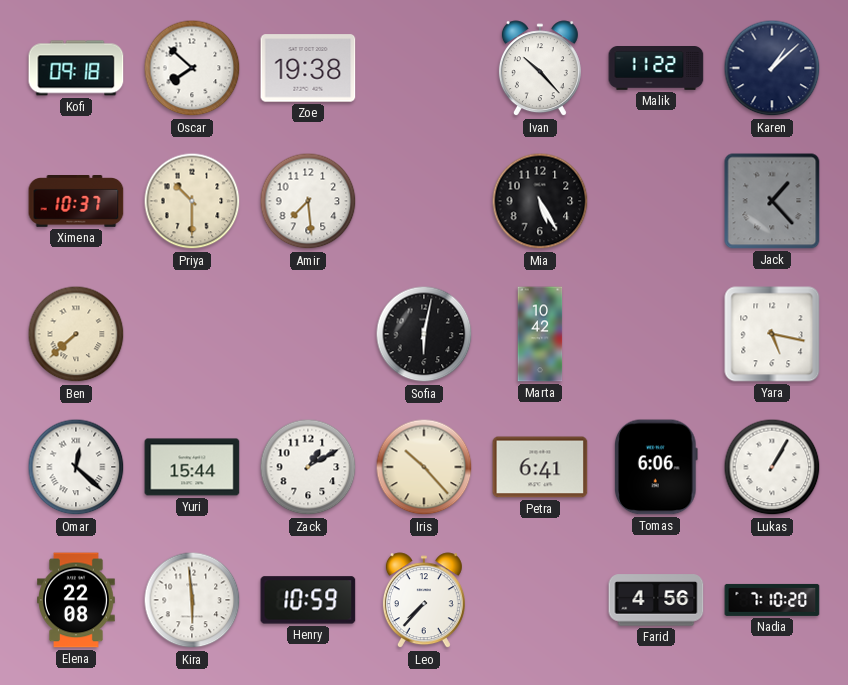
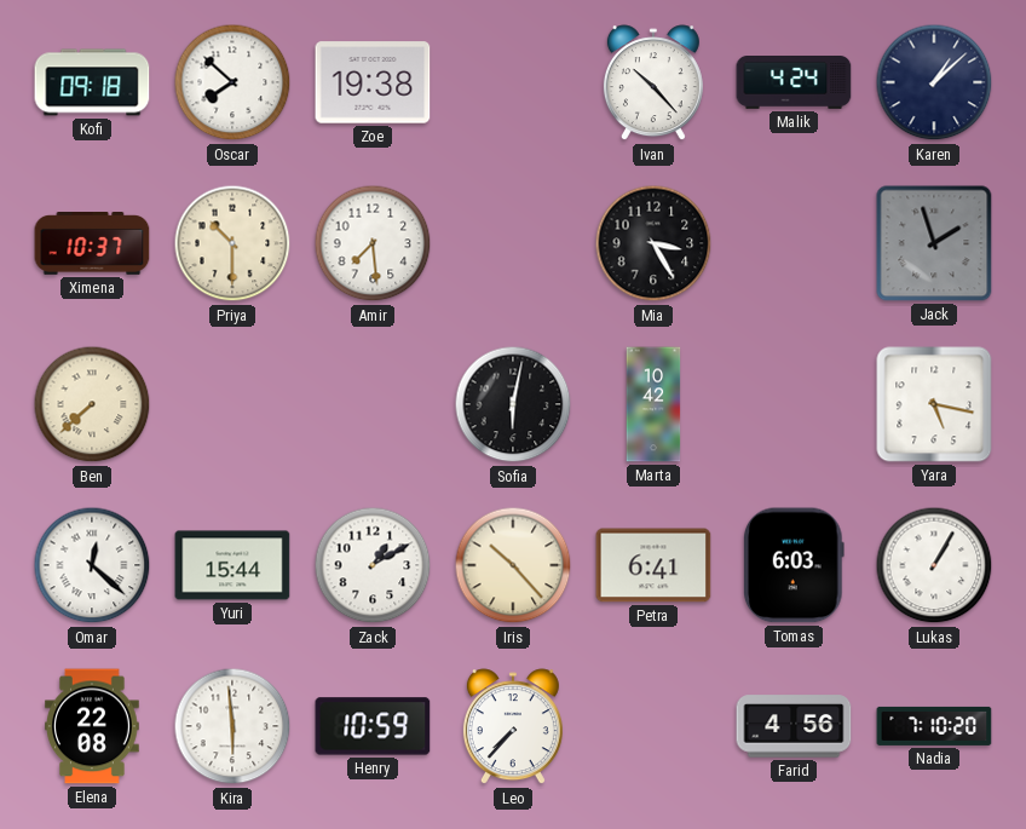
Malik: 11:22 -> 4:24
Mia: 5:25 -> 3:25
Jack: 1:23 -> 1:57
Tomas: 6:06 -> 6:03
